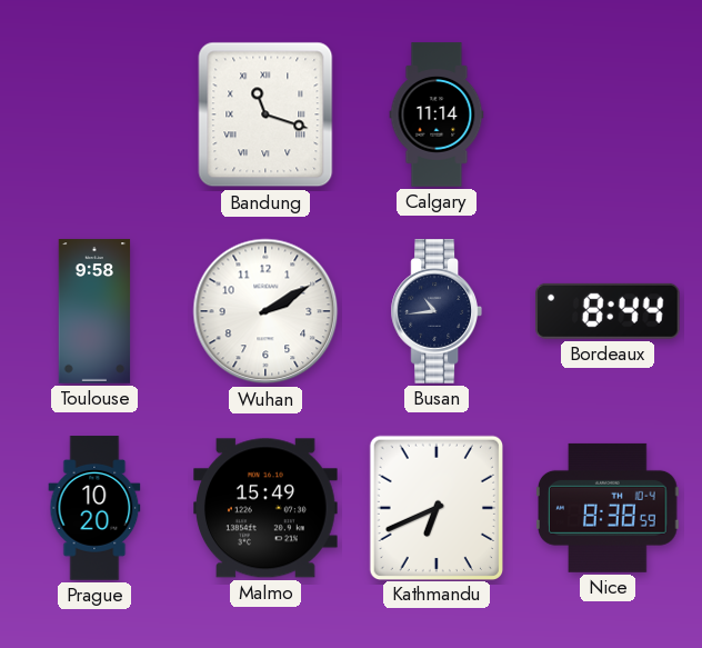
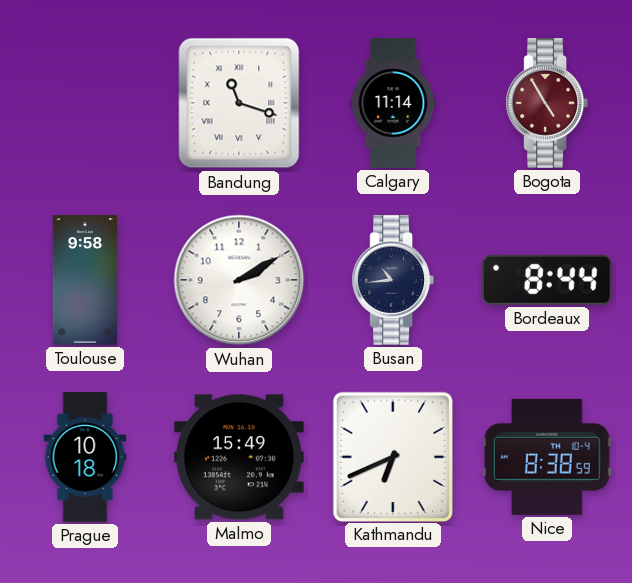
Bogota: none -> 4:55
Prague: 10:20 -> 10:18
